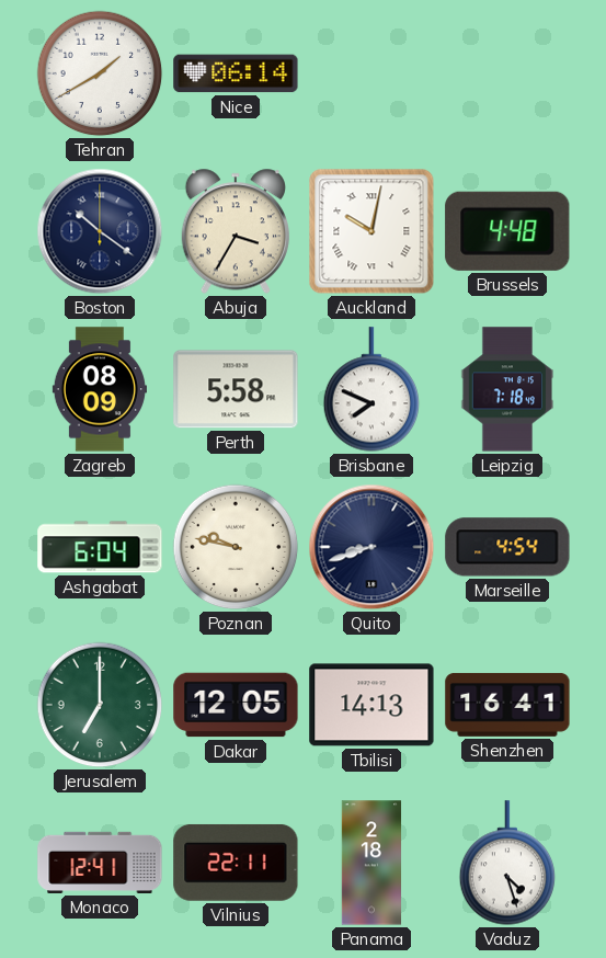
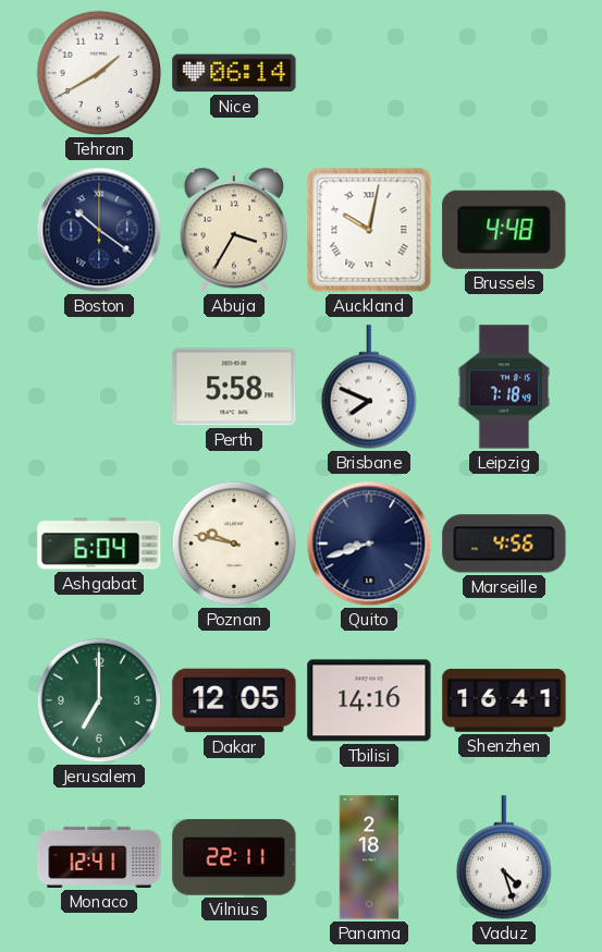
Zagreb: 08:09 -> none
Marseille: 4:54 -> 4:56
Tbilisi: 14:13 -> 14:16
